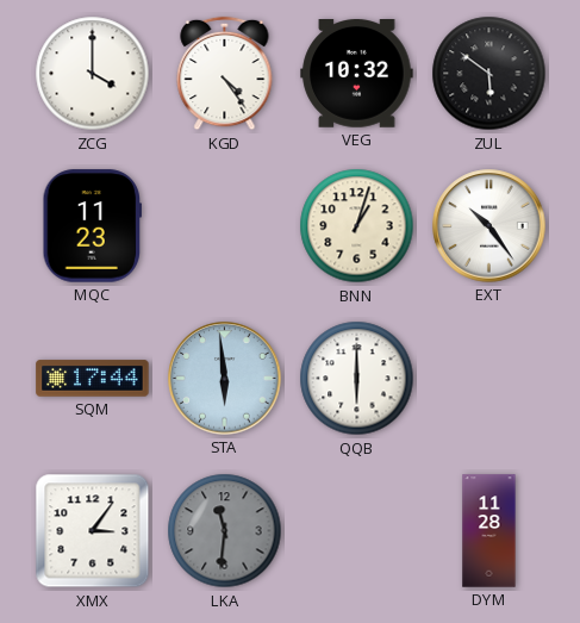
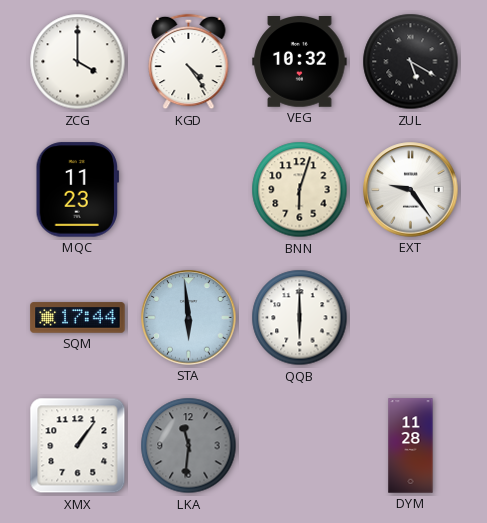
ZUL: 5:51 -> 5:20
BNN: 1:03 -> 6:03
EXT: 10:24 -> 9:24
XMX: 3:06 -> 1:06
